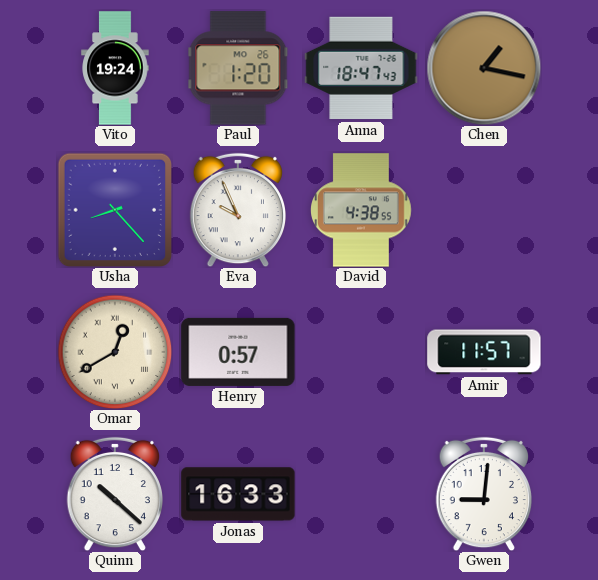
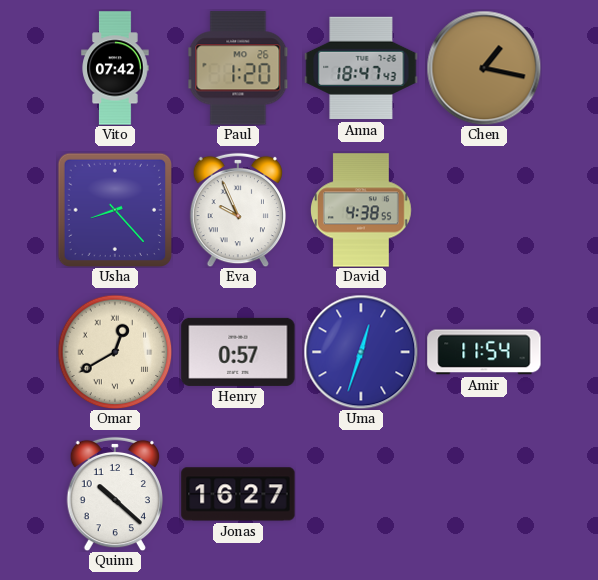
Vito: 19:24 -> 07:42
Uma: none -> 12:33
Amir: 11:57 -> 11:54
Jonas: 16:33 -> 16:27
Gwen: 9:01 -> none
